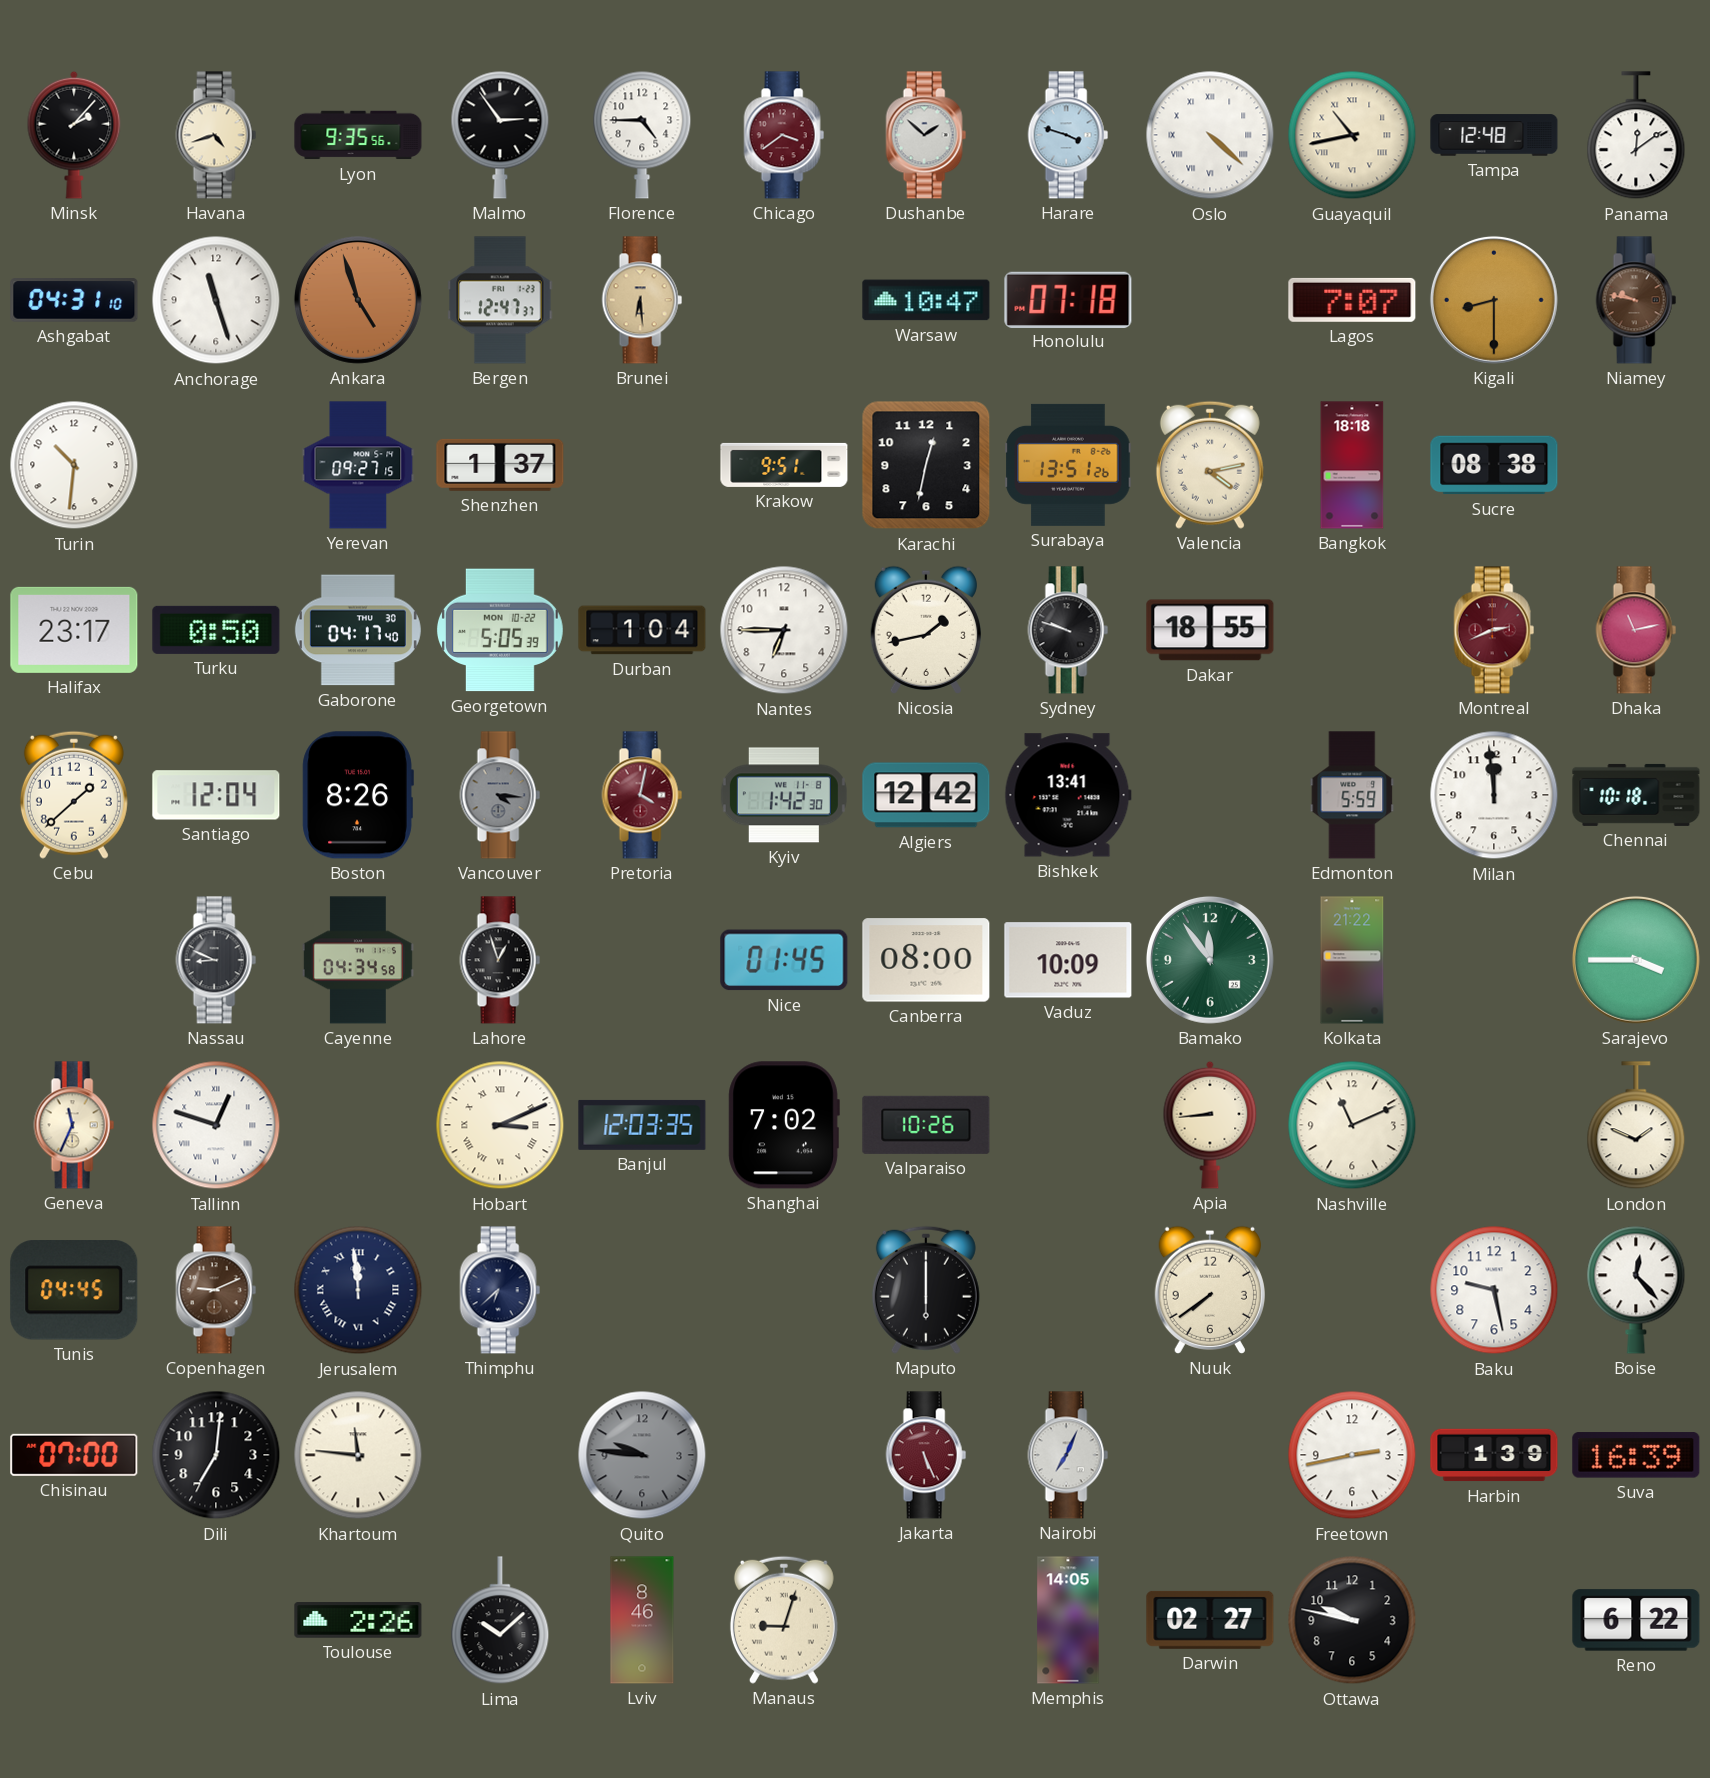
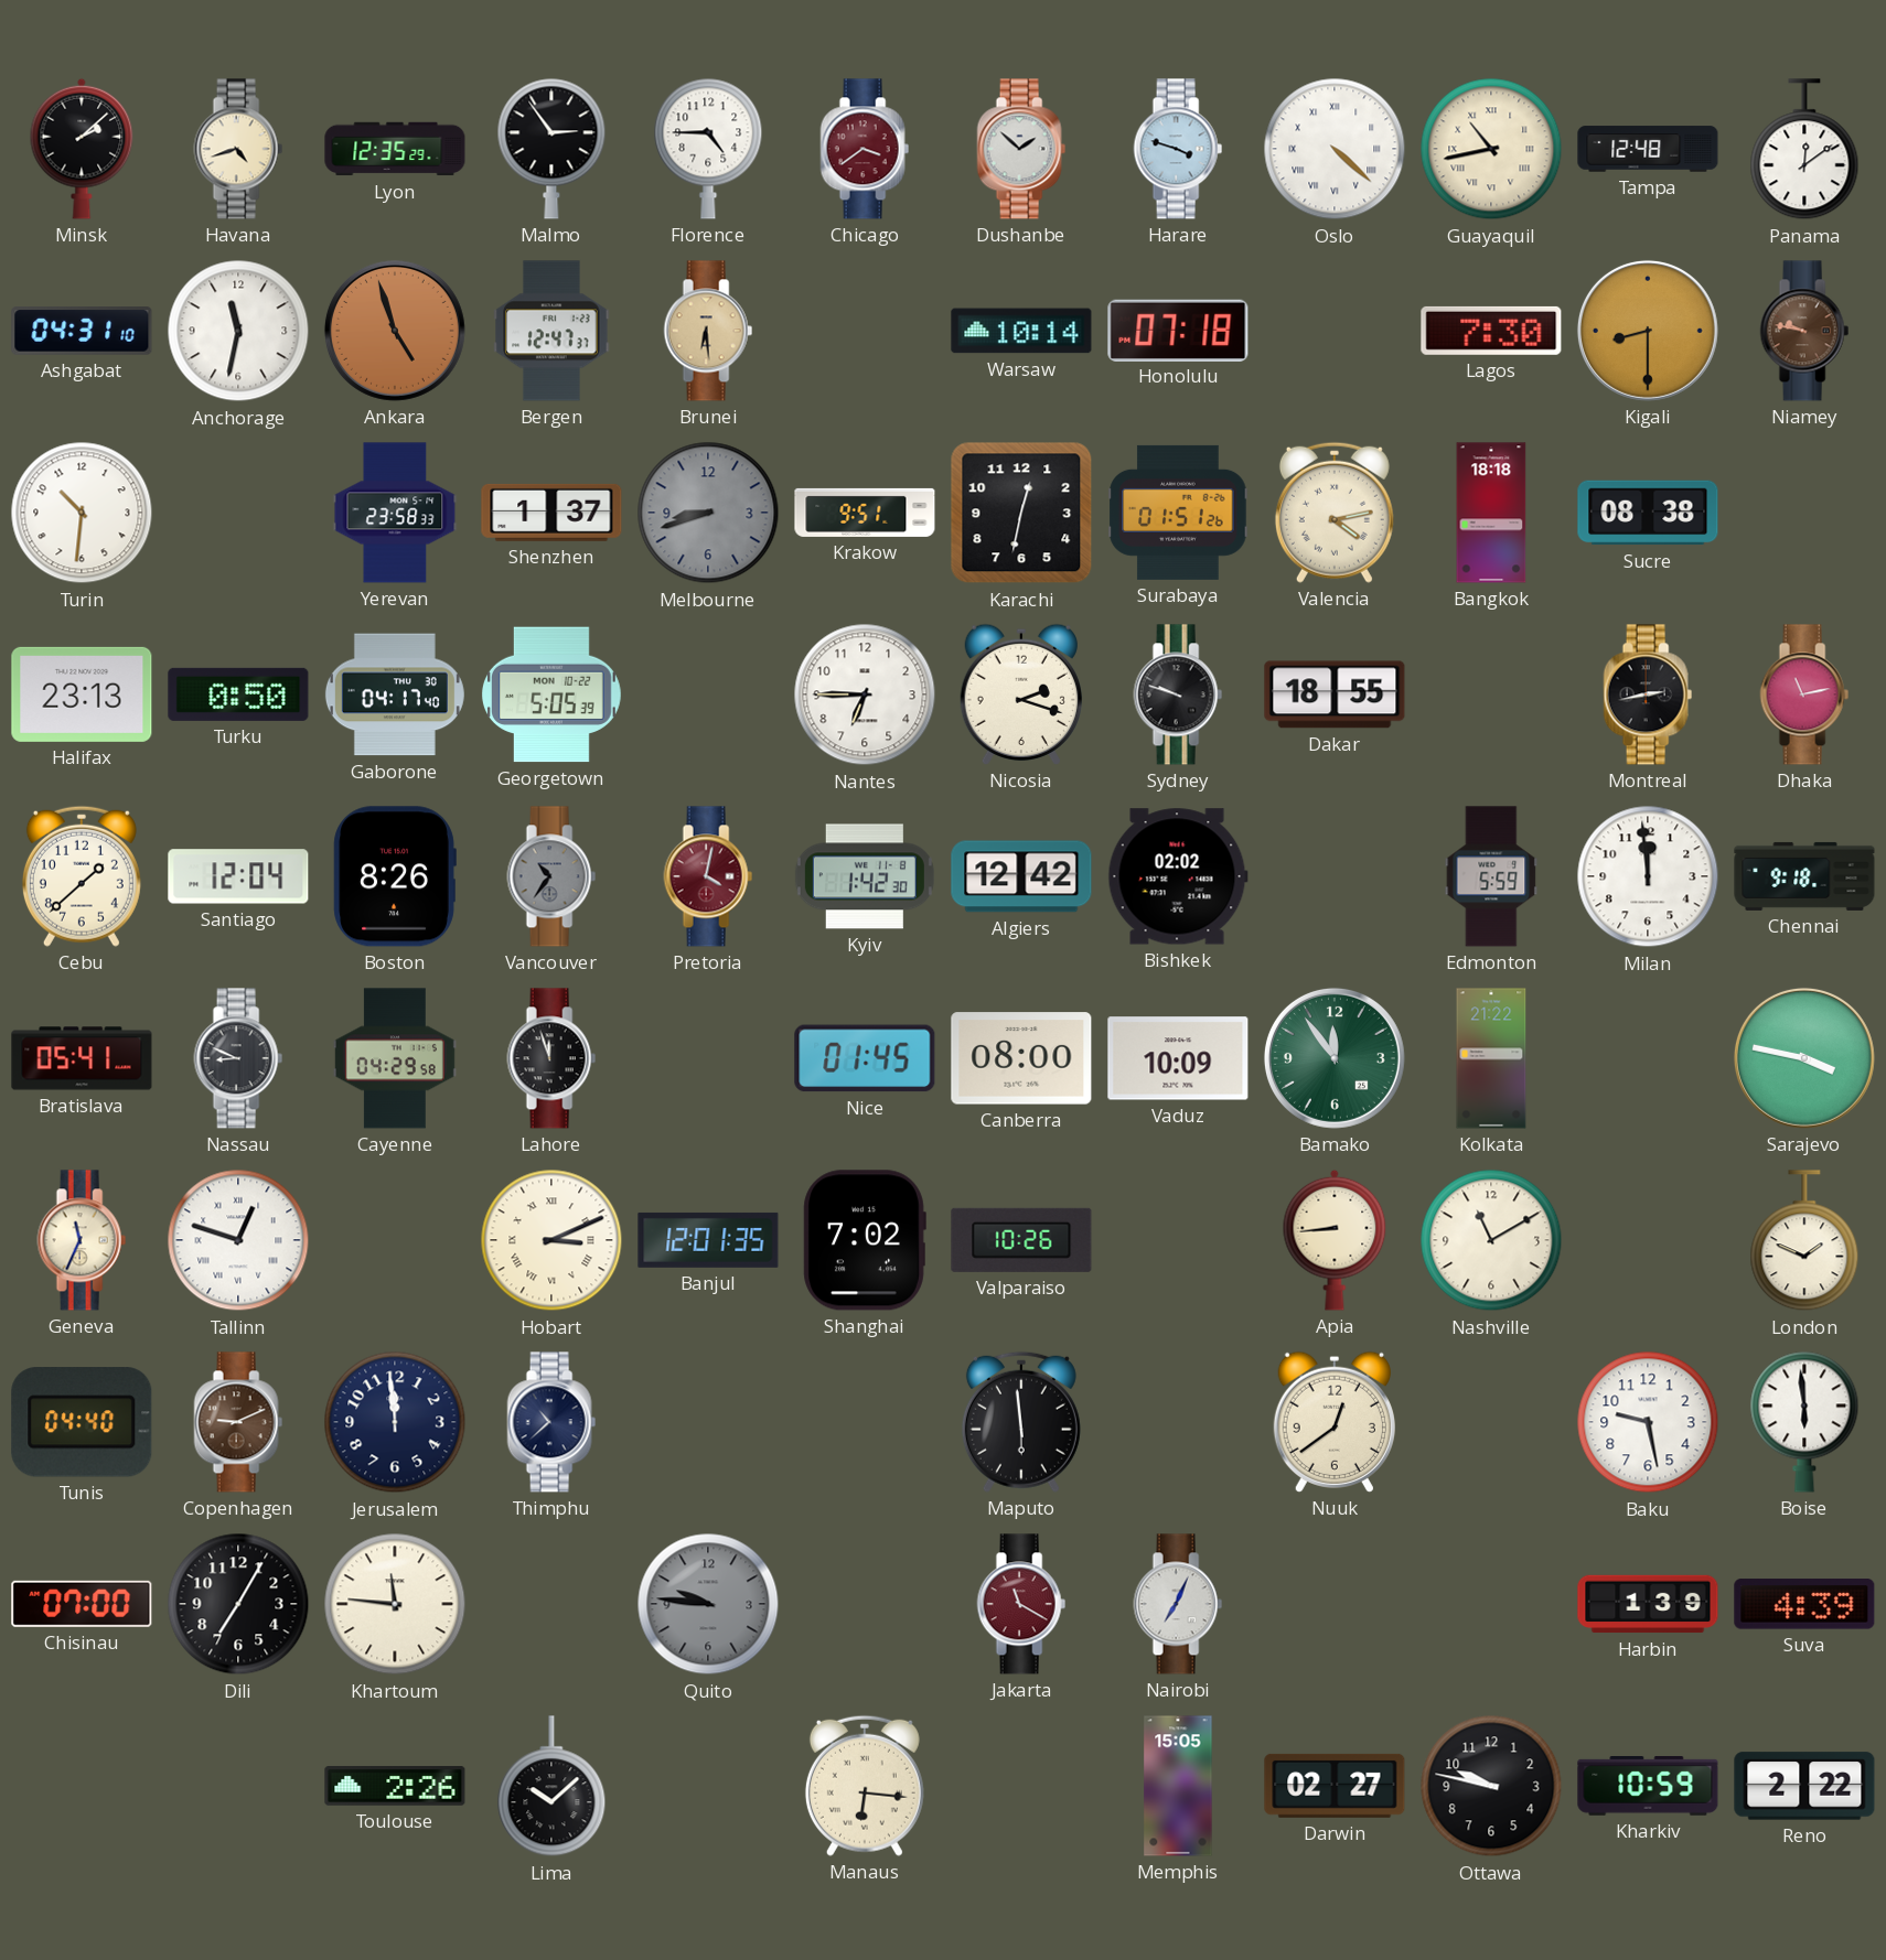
Minsk: 2:07 -> 2:08
Lyon: 9:35 -> 12:35
Anchorage: 11:27 -> 11:32
Warsaw: 10:47 -> 10:14
Lagos: 7:07 -> 7:30
Yerevan: 09:27 -> 23:58
Melbourne: none -> 8:42
Surabaya: 13:51 -> 01:51
Halifax: 23:17 -> 23:13
Durban: 1:04 -> none
Nicosia: 1:43 -> 2:18
Montreal: 2:41 -> 2:43
Montreal dial: burgundy -> black
Vancouver: 4:16 -> 10:36
Bishkek: 13:41 -> 02:02
Chennai: 10:18 -> 9:18
Bratislava: none -> 05:41
Cayenne: 04:34 -> 04:29
Lahore: 12:57 -> 11:57
Sarajevo: 3:45 -> 3:47
Banjul: 12:03 -> 12:01
Nashville: 11:11 -> 11:10
Tunis: 04:45 -> 04:40
Jerusalem numerals: Roman -> Arabic
Thimphu: 6:38 -> 10:38
Maputo: 6:00 -> 5:59
Nuuk: 7:39 -> 12:39
Boise: 12:23 -> 5:59
Dili: 7:01 -> 7:05
Jakarta: 5:26 -> 11:20
Freetown: 2:43 -> none
Suva: 16:39 -> 4:39
Lviv: 8:46 -> none
Manaus: 9:03 -> 6:16
Memphis: 14:05 -> 15:05
Kharkiv: none -> 10:59
Reno: 6:22 -> 2:22
